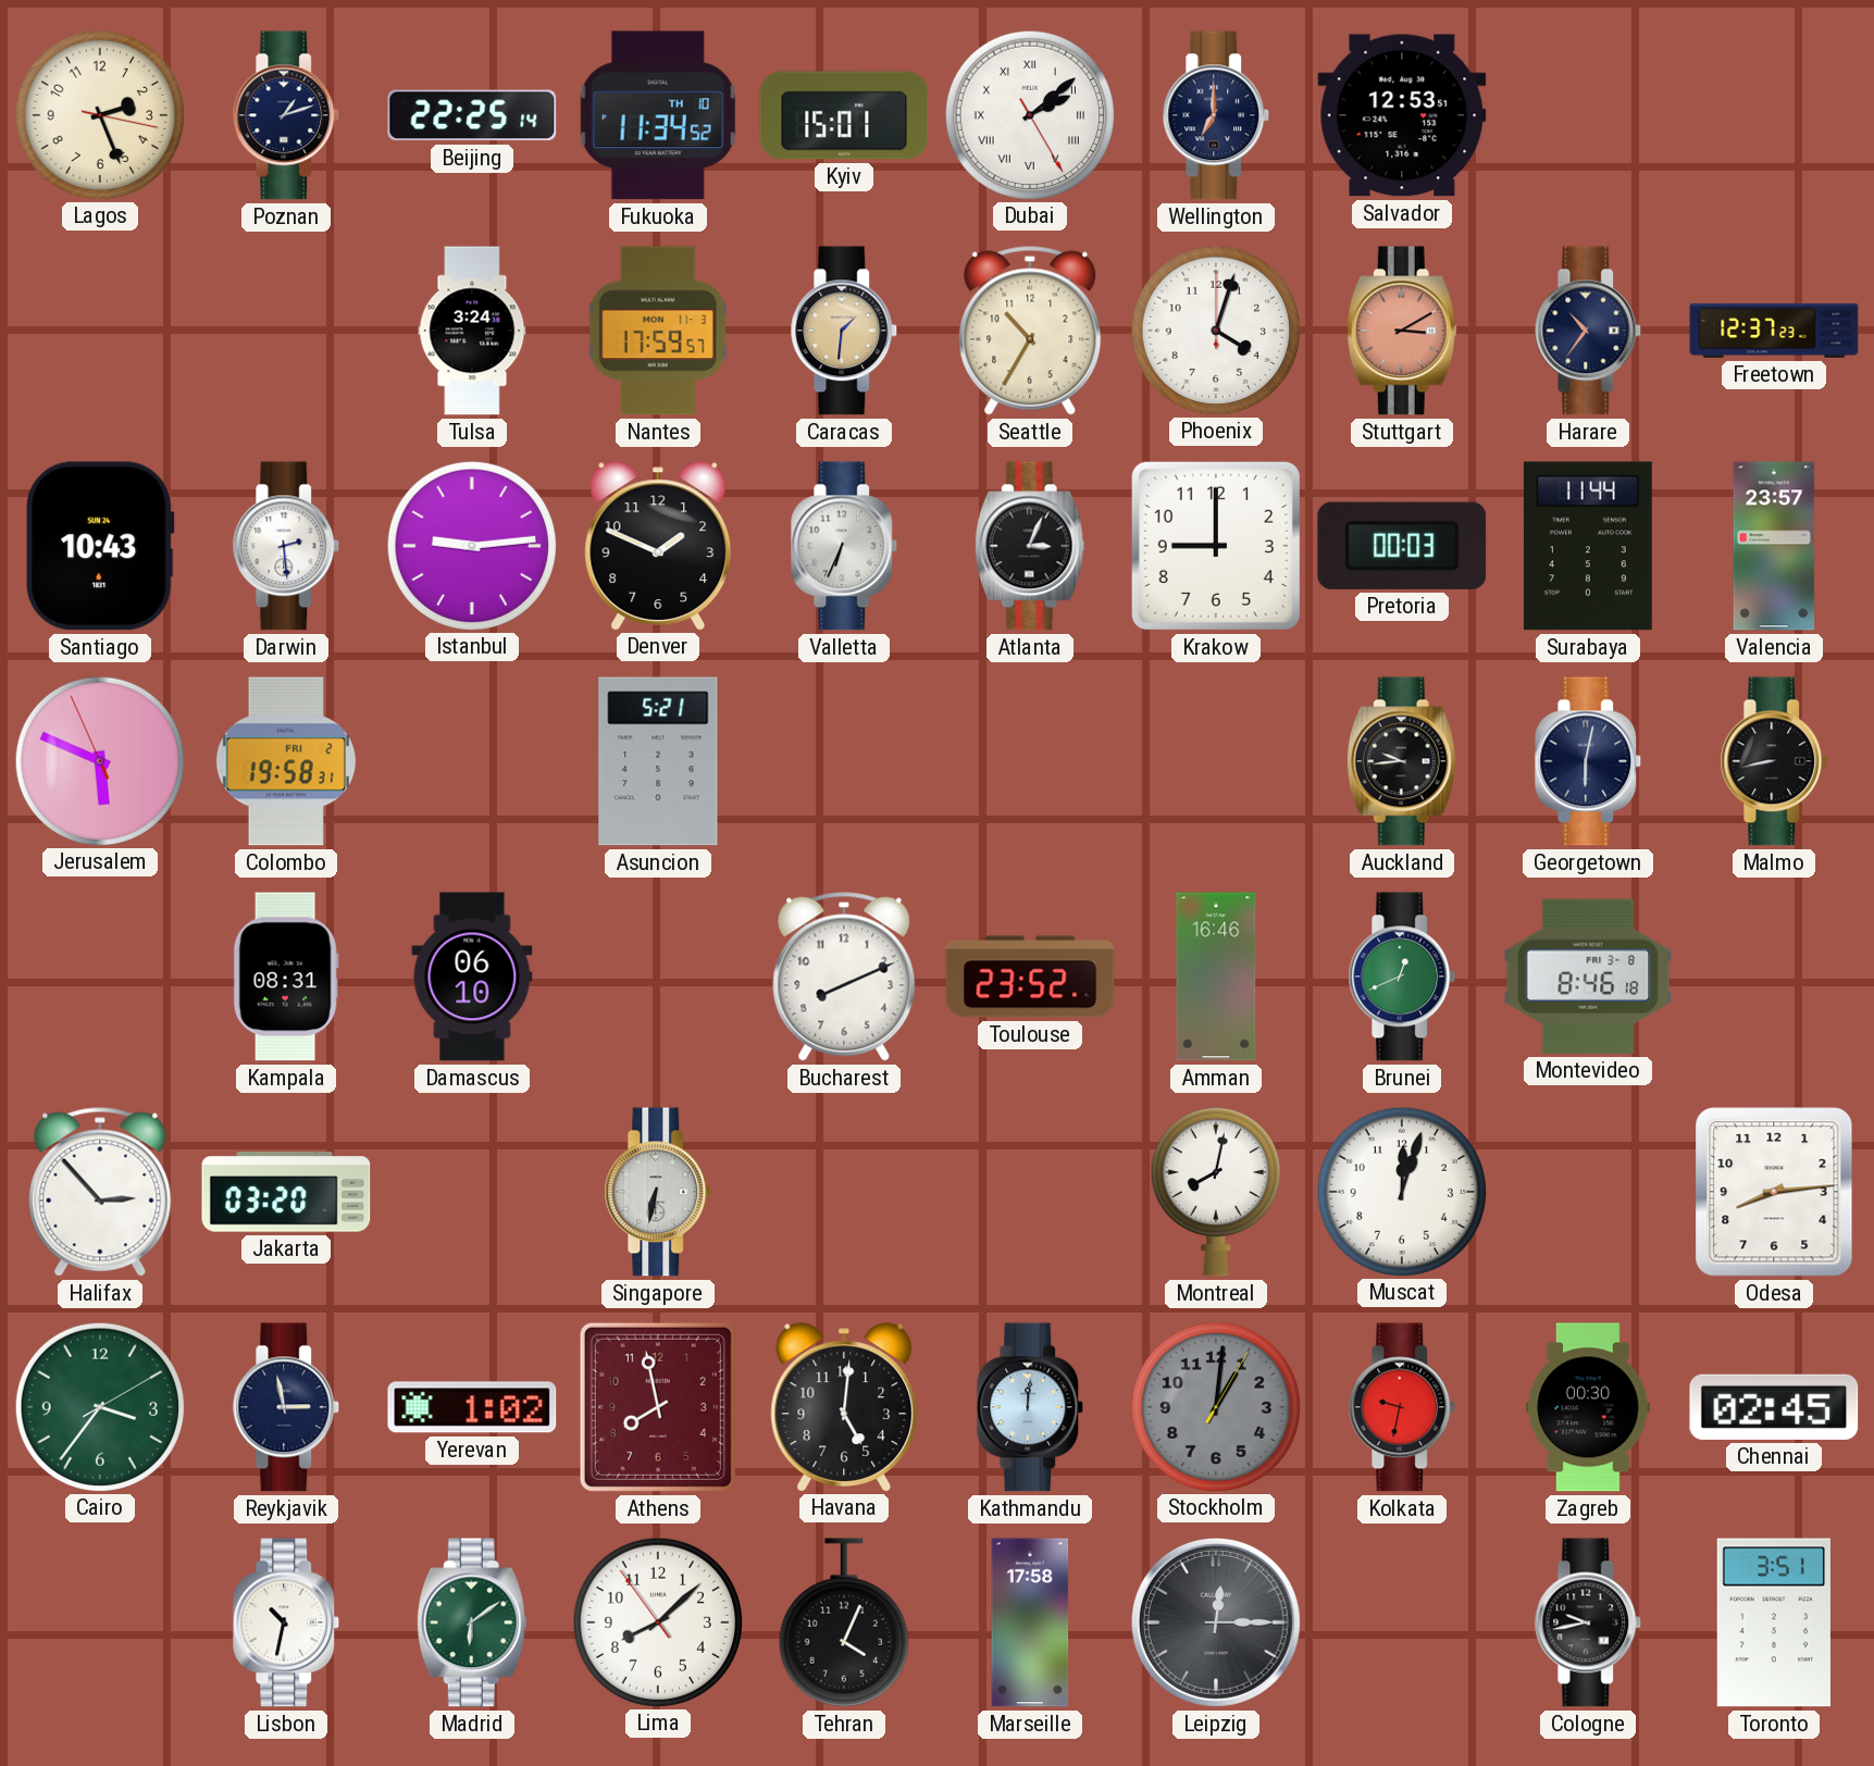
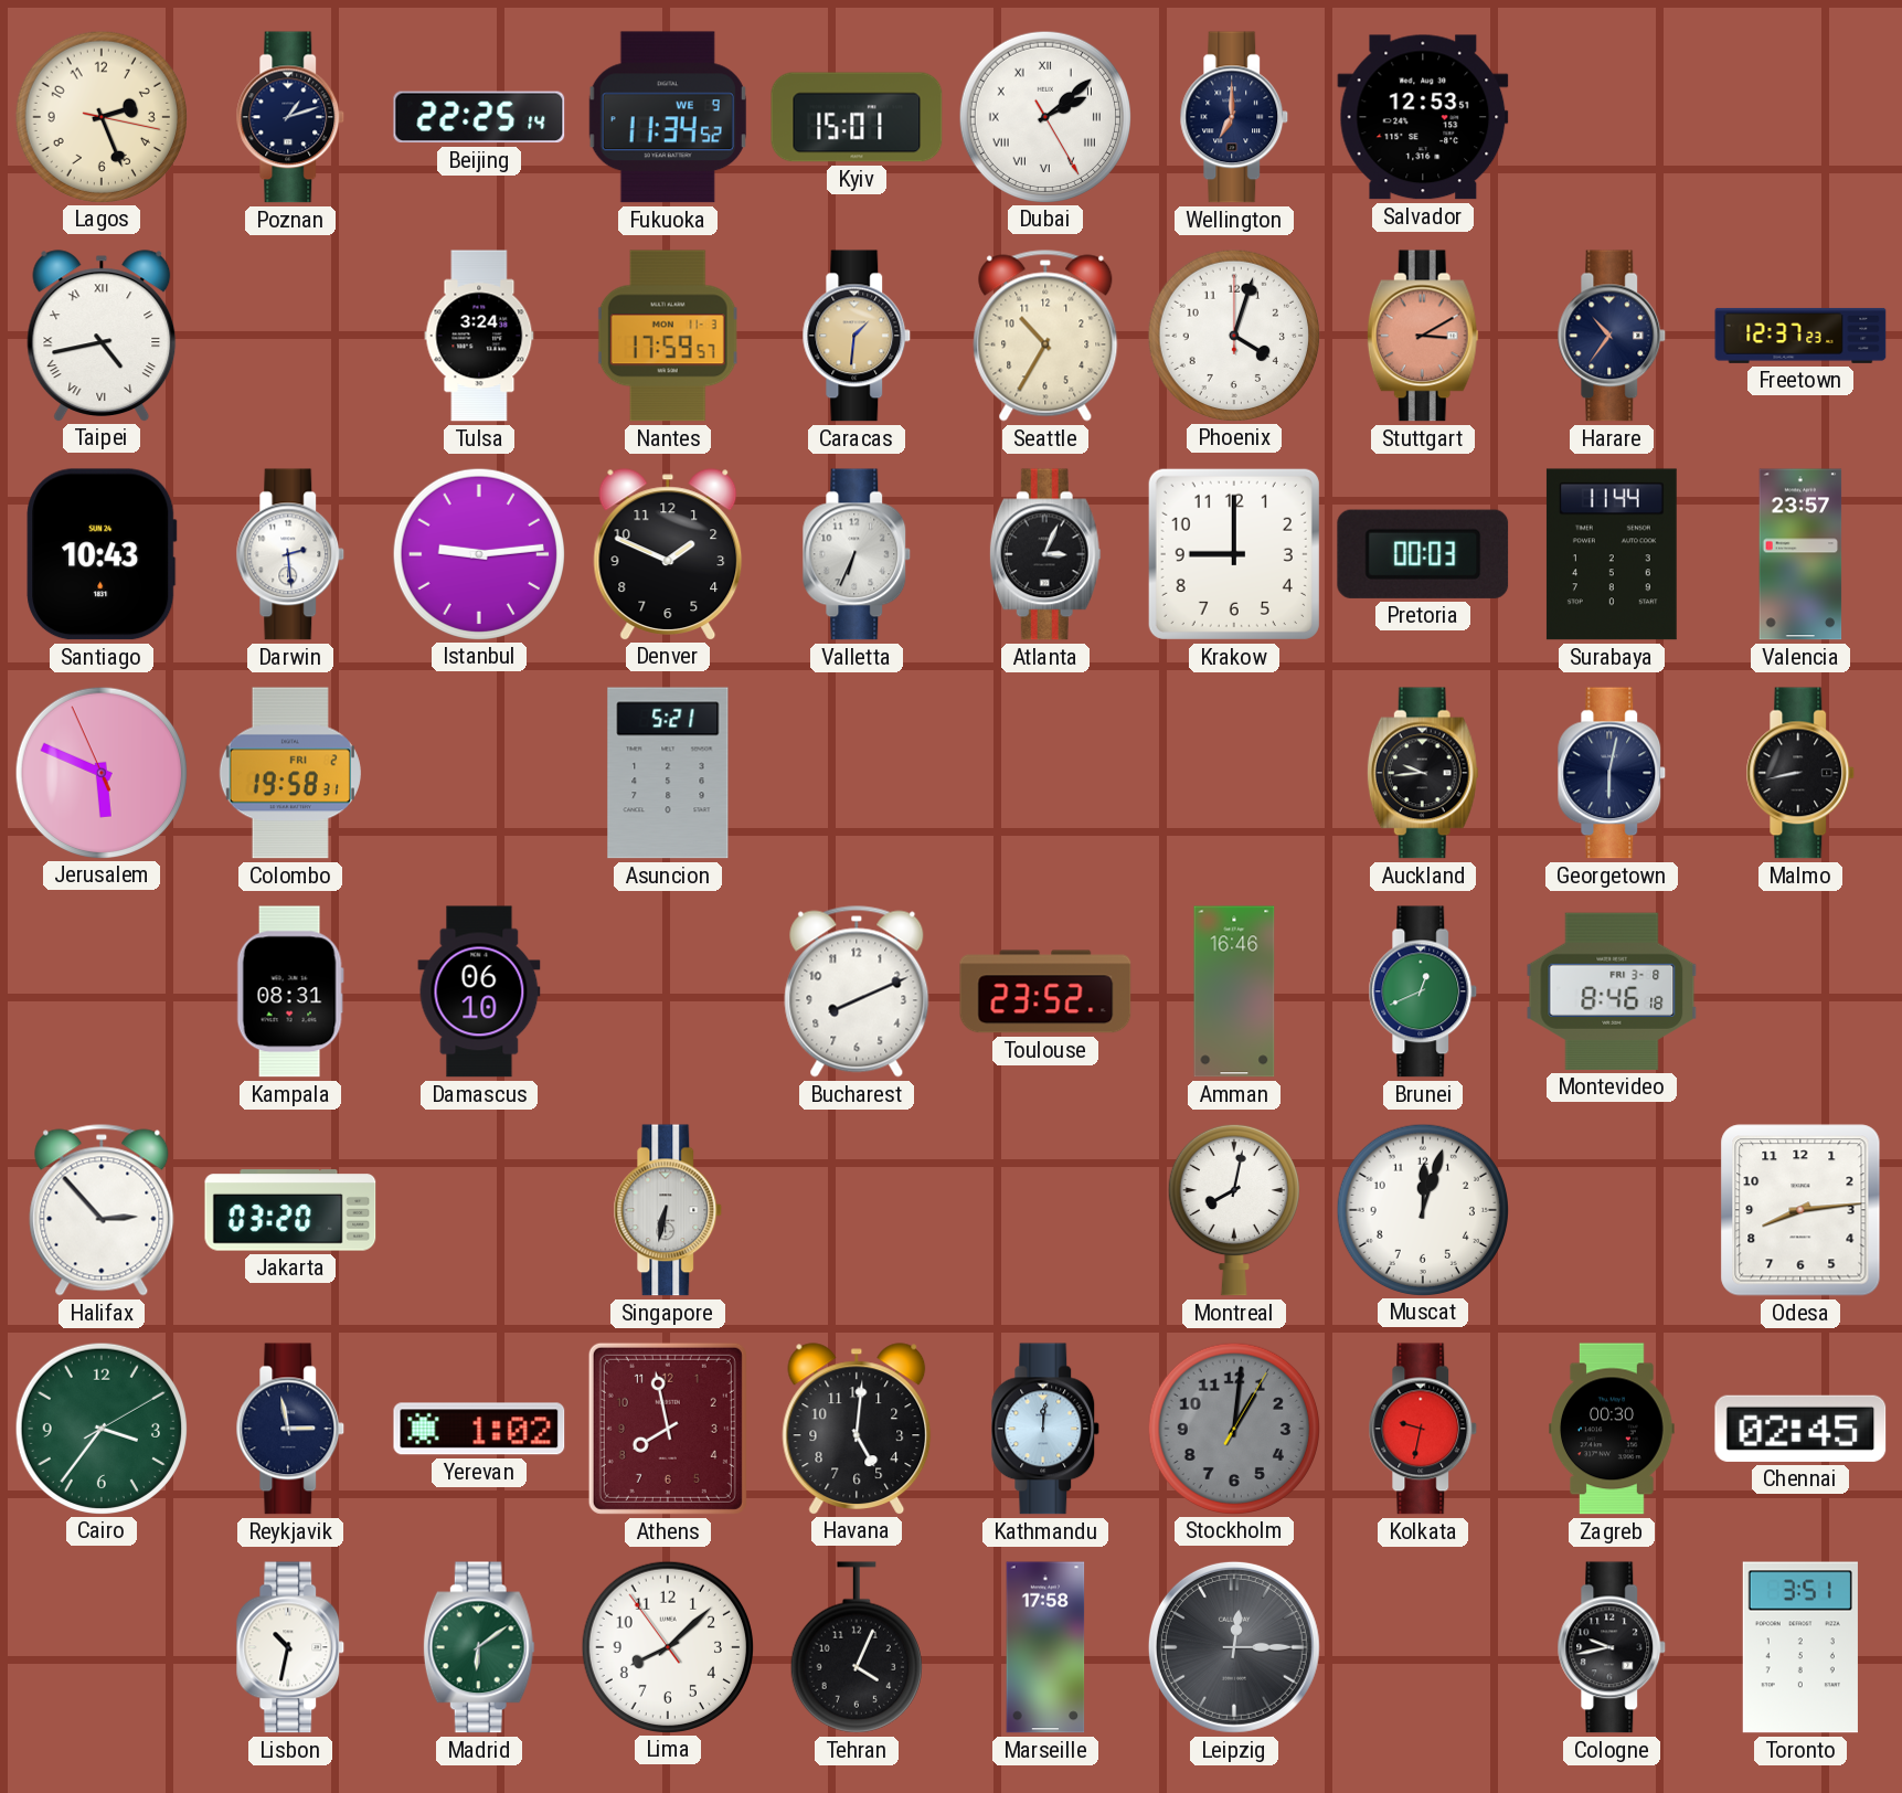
Fukuoka date: TH 10 -> WE 9
Taipei: none -> 4:43
